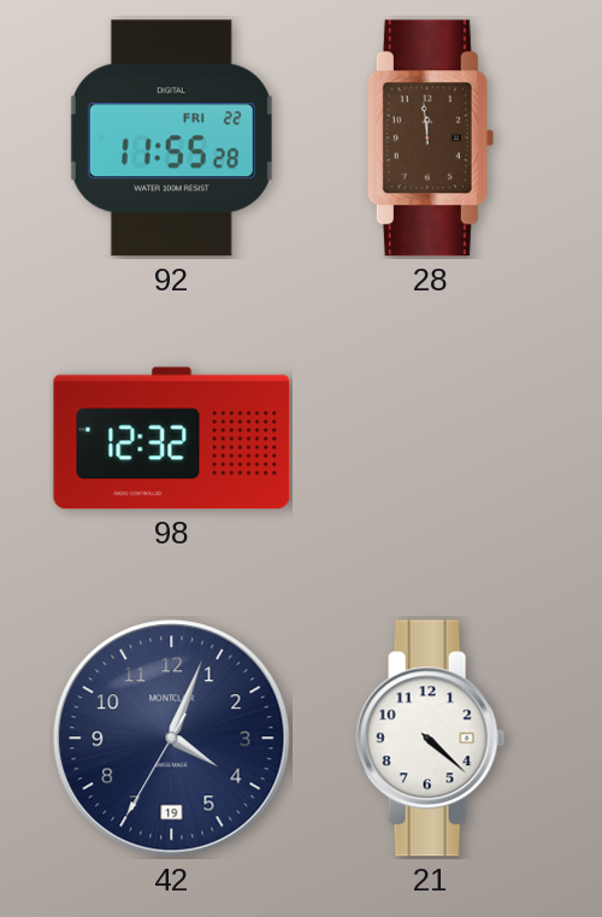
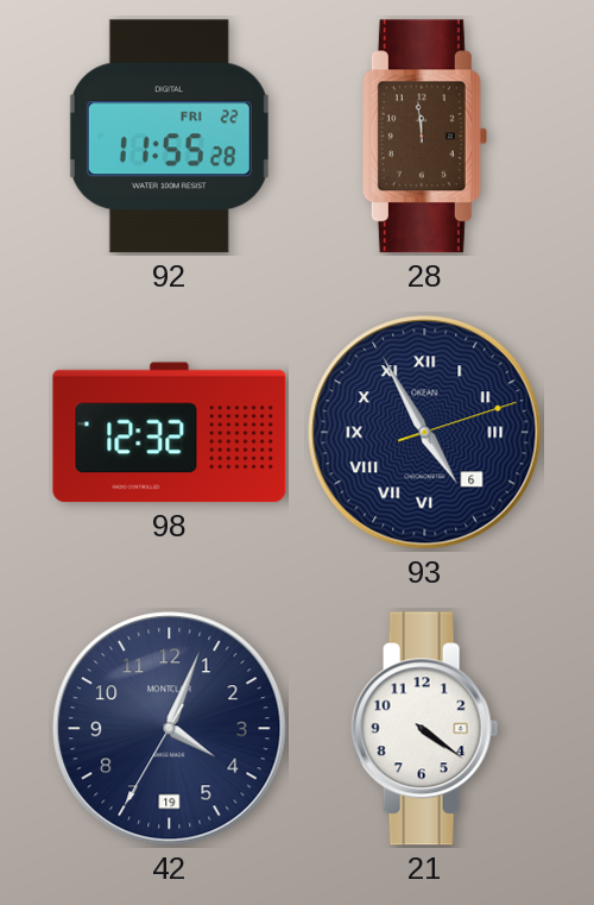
93: none -> 4:55
21: 4:22 -> 4:21
